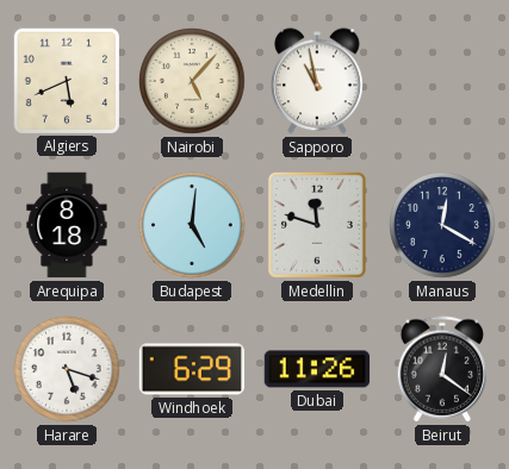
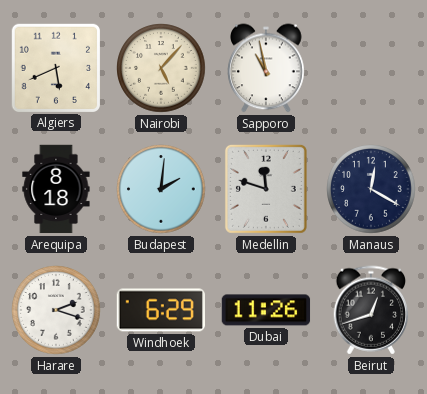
Budapest: 5:01 -> 2:01
Harare: 5:18 -> 2:18
Beirut: 12:21 -> 12:42
